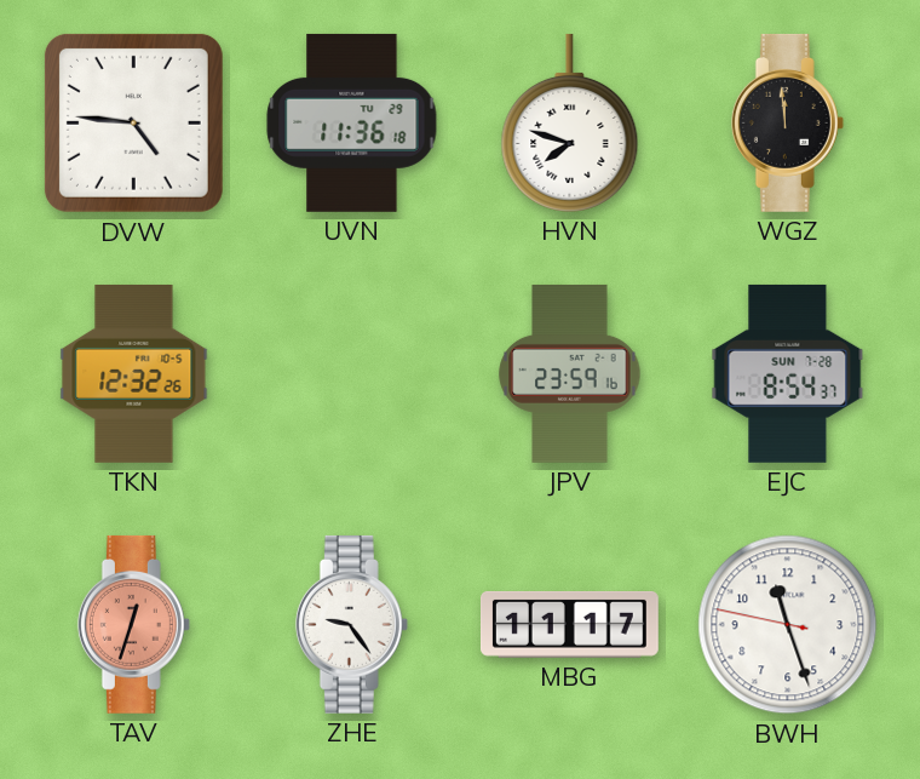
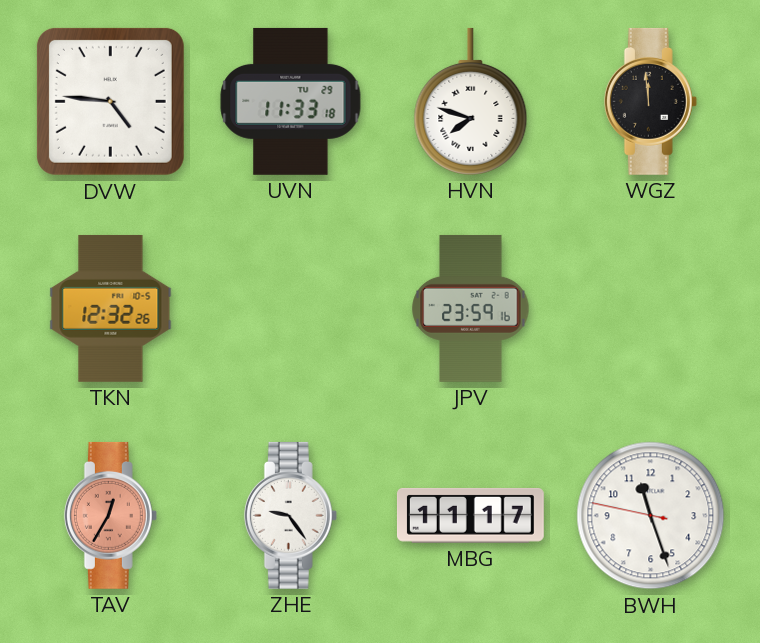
UVN: 11:36 -> 11:33
EJC: 8:54 -> none
TAV: 12:33 -> 12:35
